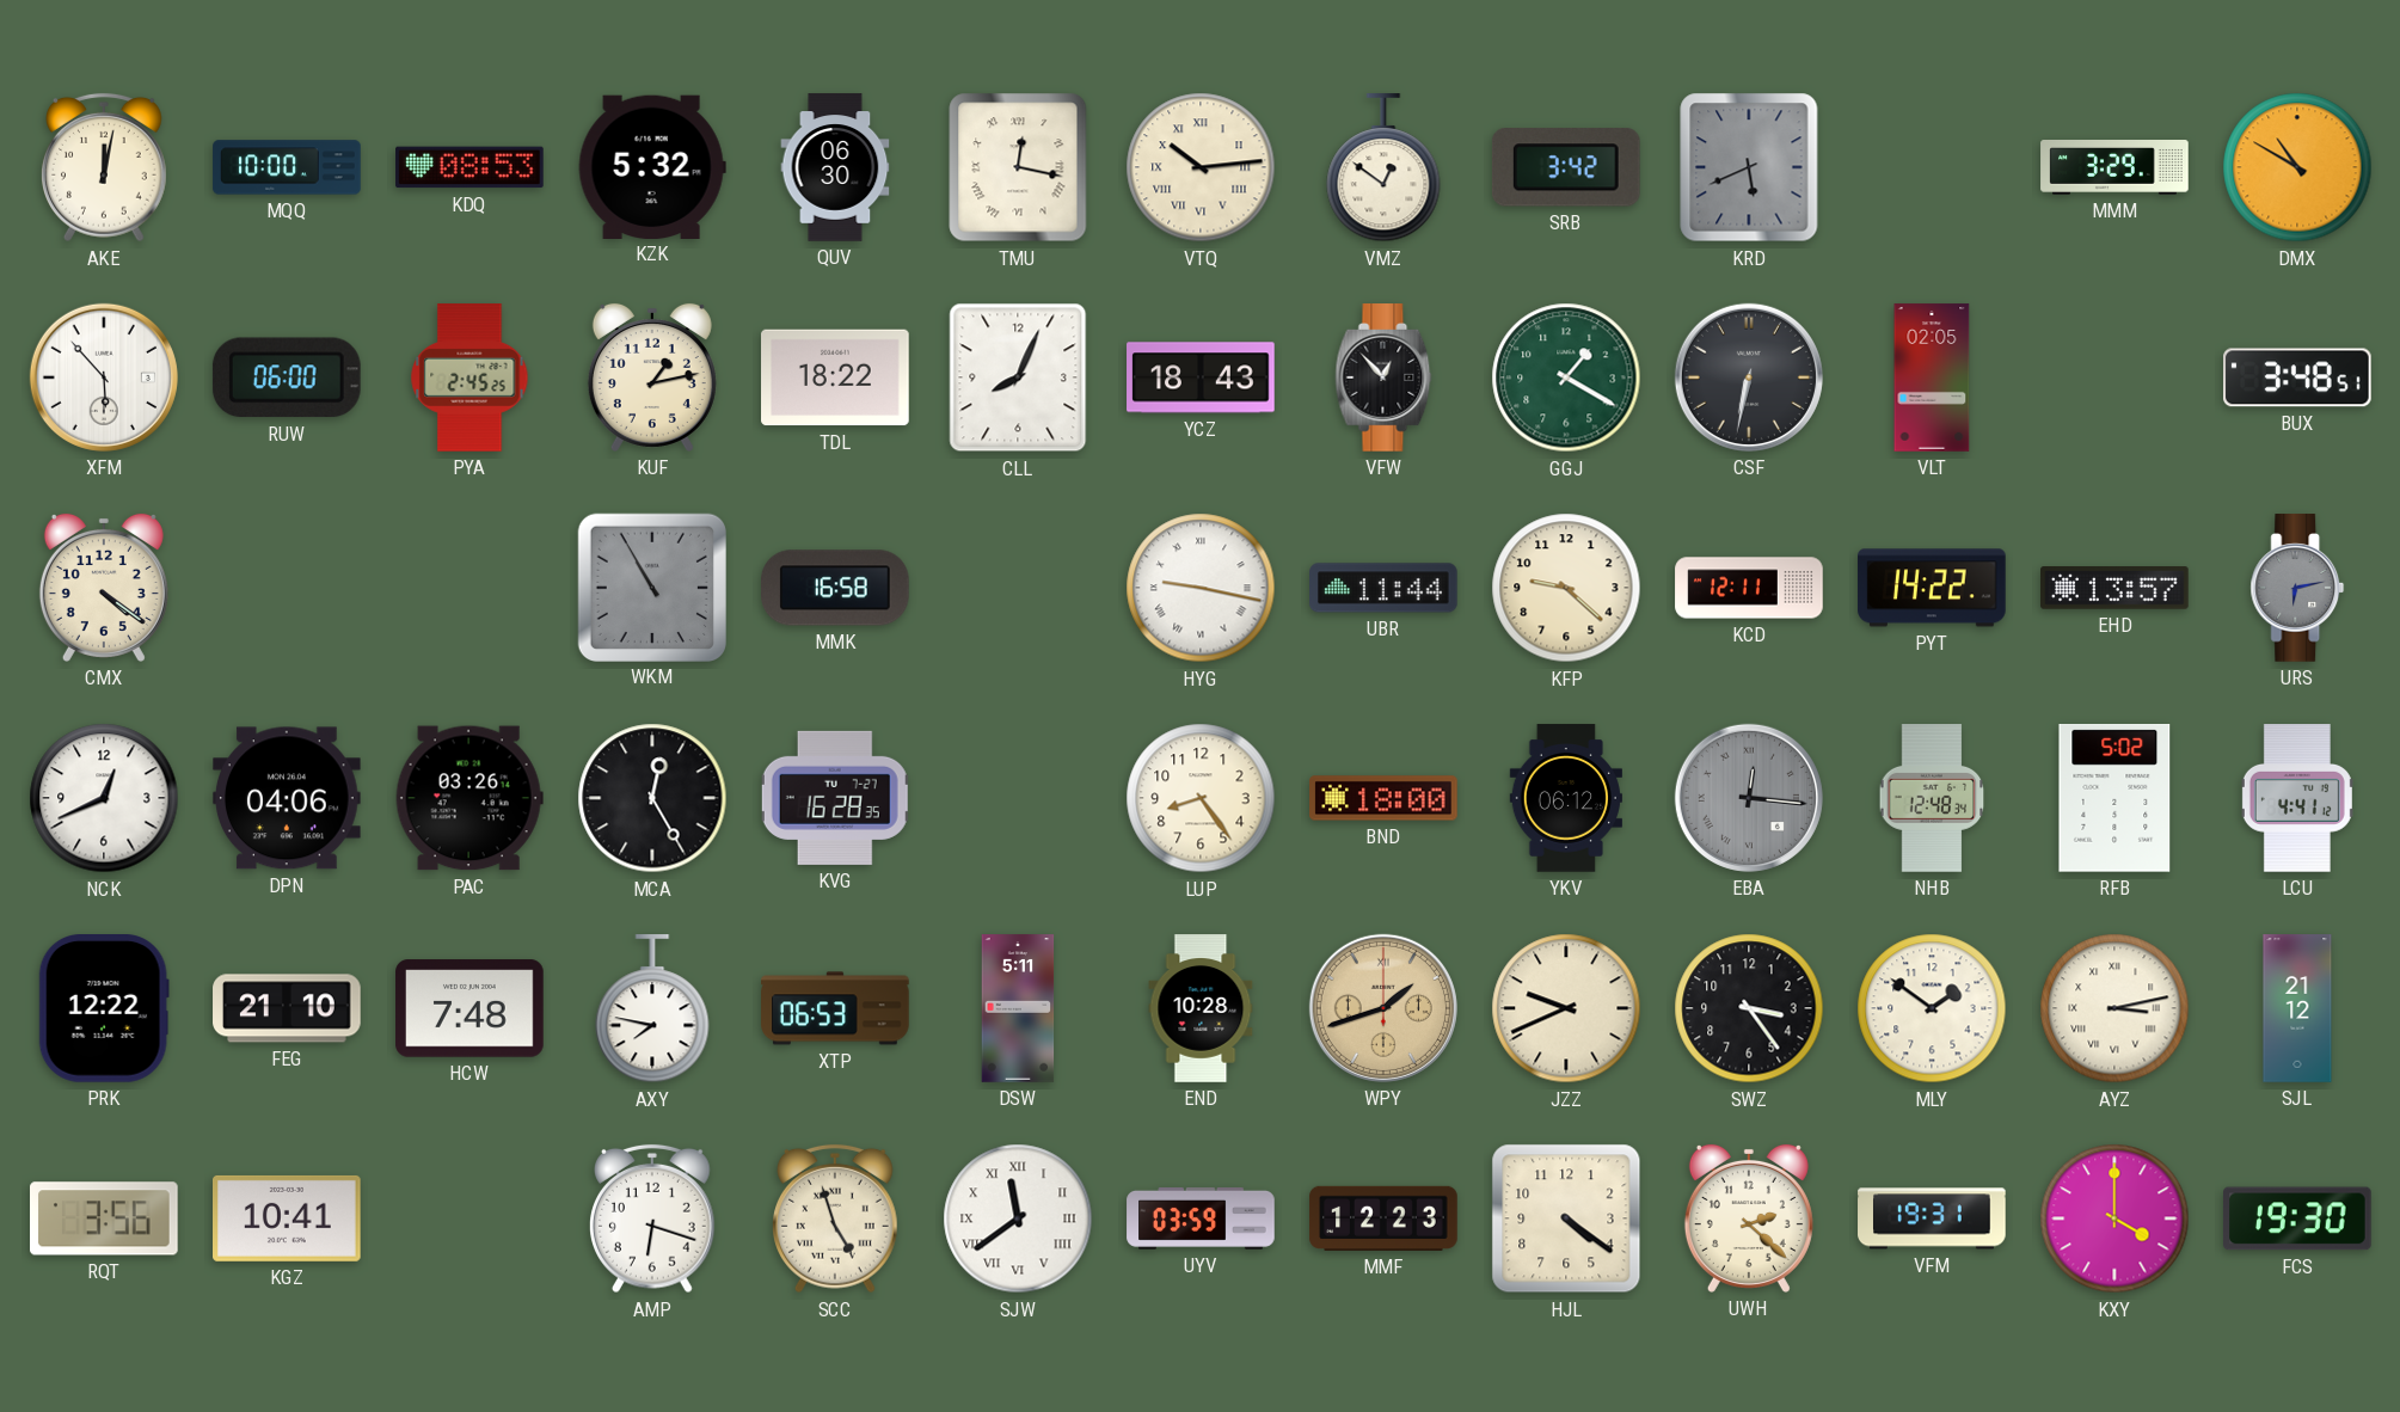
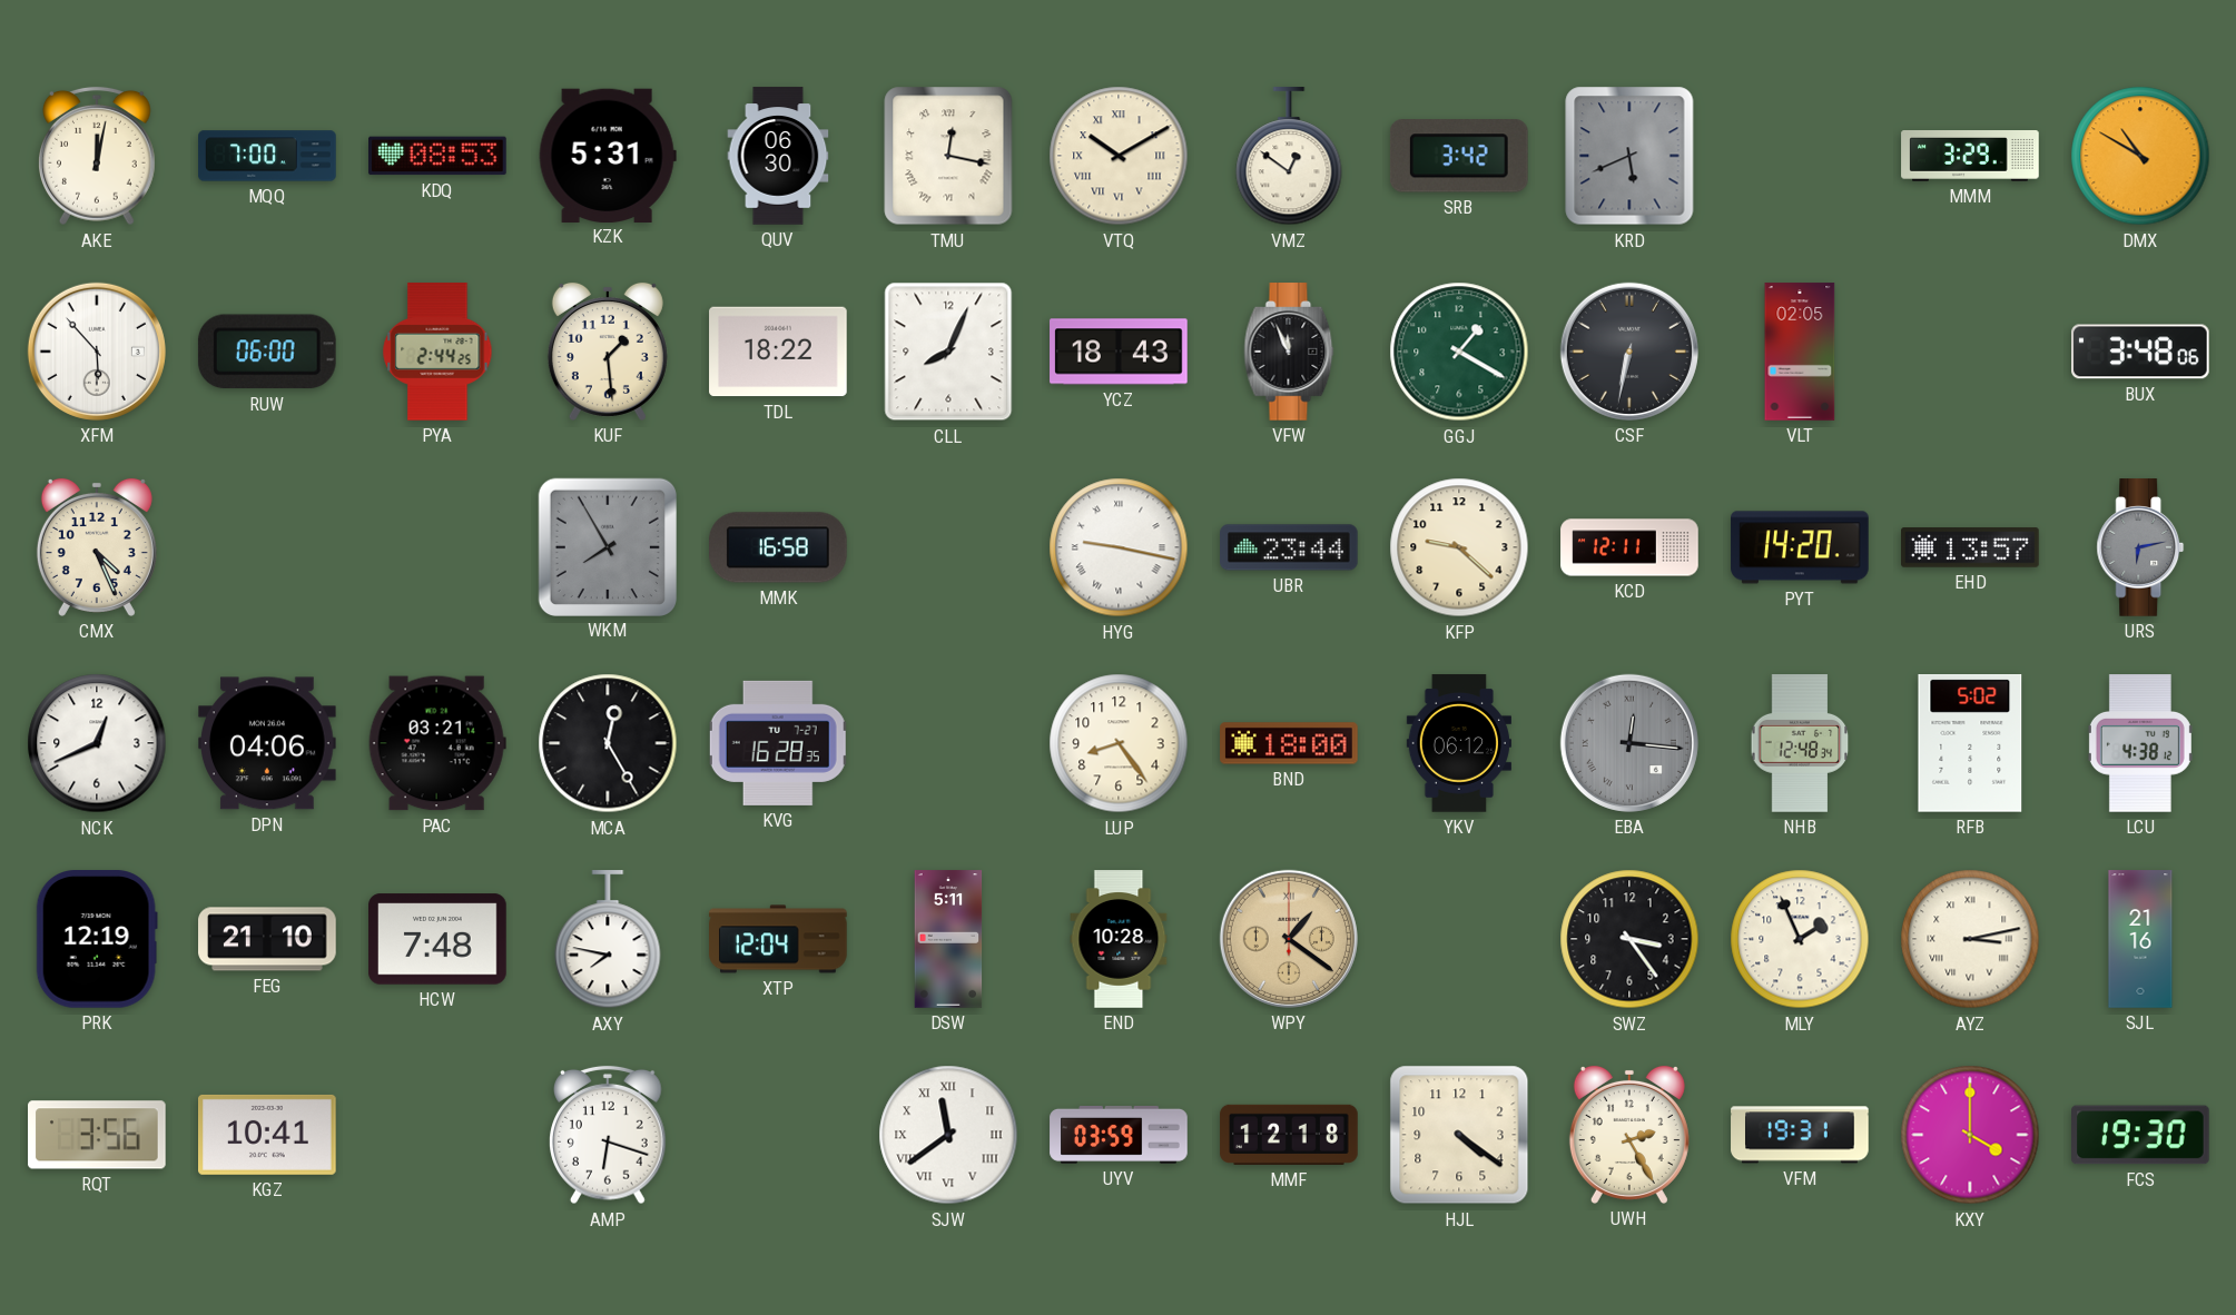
MQQ: 10:00 -> 7:00
KZK: 5:32 -> 5:31
VTQ: 10:14 -> 10:10
PYA: 2:45 -> 2:44
KUF: 1:13 -> 1:29
VFW: 12:53 -> 11:56
BUX: 3:48:51 -> 3:48:06
CMX: 4:21 -> 4:26
WKM: 10:55 -> 7:55
UBR: 11:44 -> 23:44
PYT: 14:22 -> 14:20
PAC: 03:26 -> 03:21
LCU: 4:41 -> 4:38
PRK: 12:22 -> 12:19
XTP: 06:53 -> 12:04
WPY: 1:42 -> 1:21
JZZ: 9:41 -> none
MLY: 1:51 -> 1:56
SJL: 21:12 -> 21:16
SCC: 4:57 -> none
MMF: 12:23 -> 12:18
UWH: 2:22 -> 2:25
